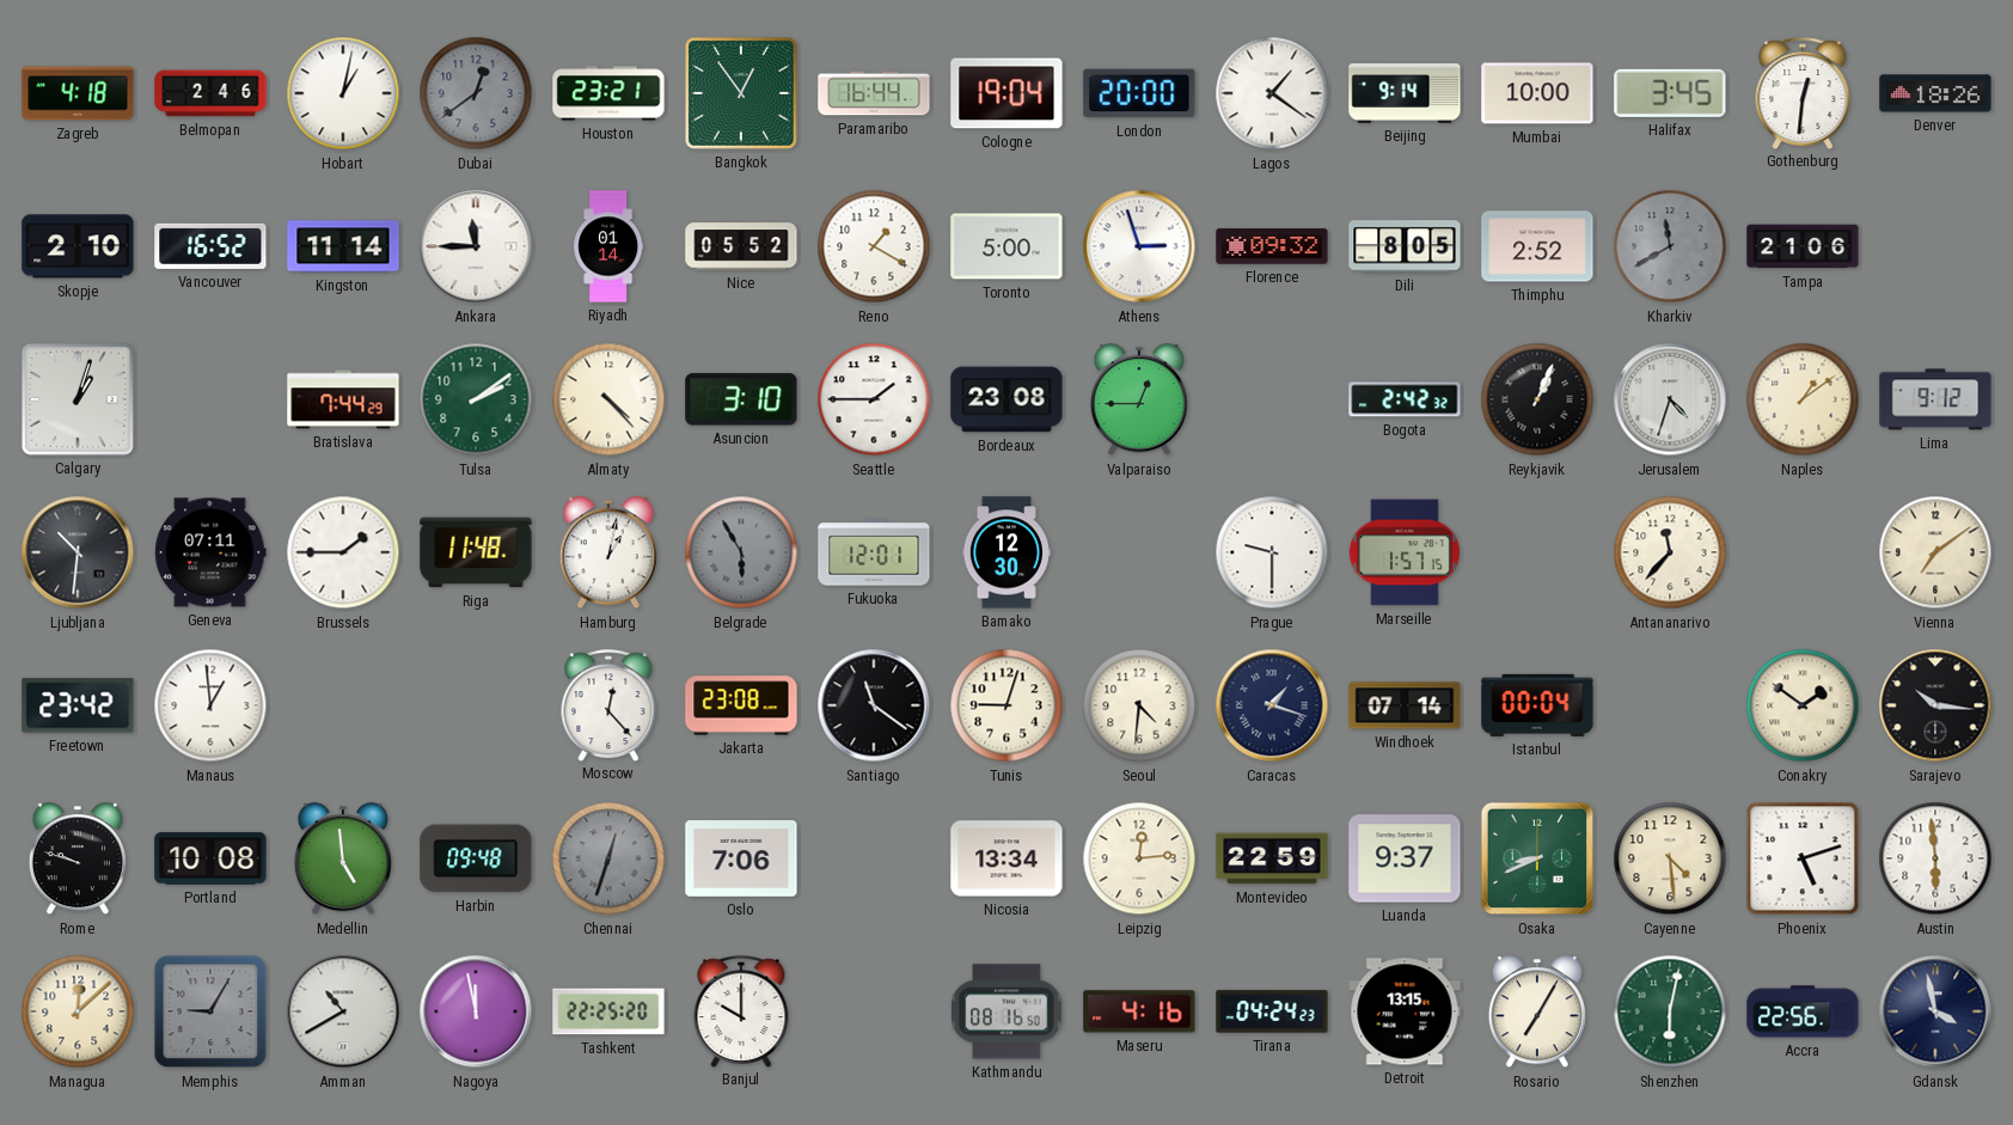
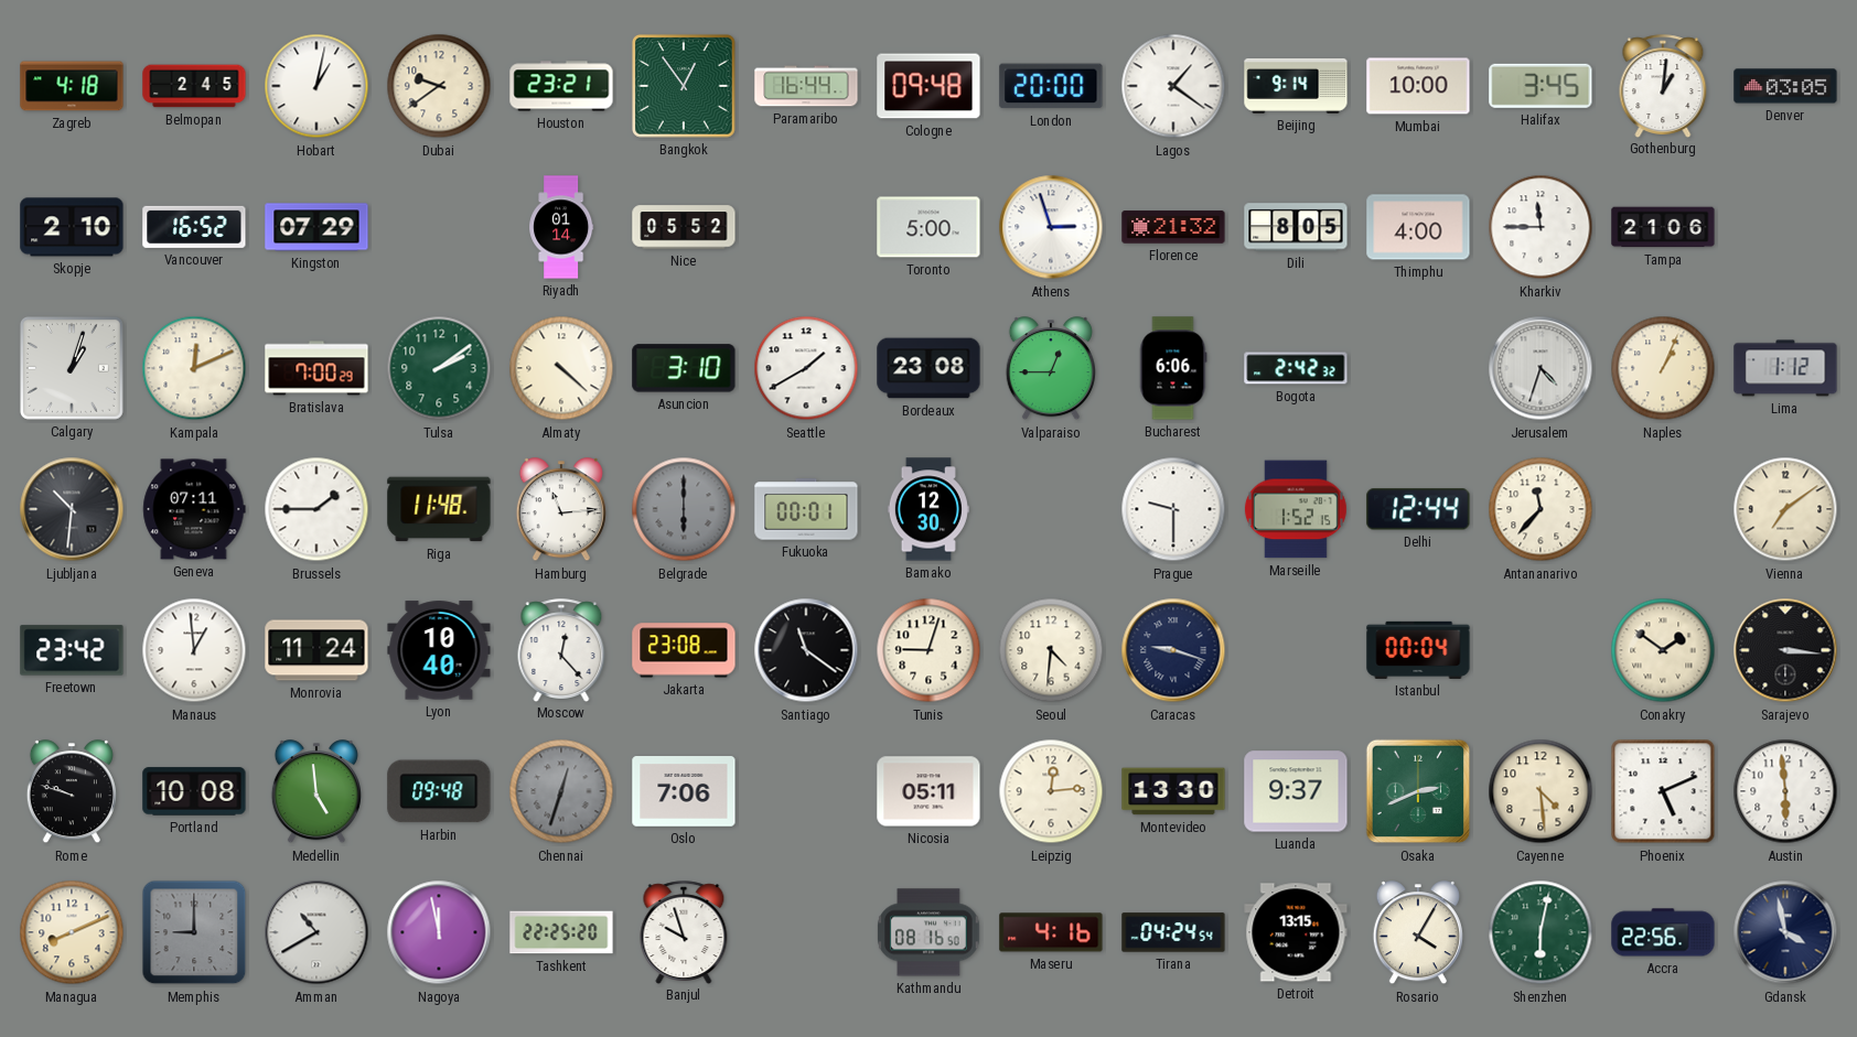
Belmopan: 2:46 -> 2:45
Dubai: 12:39 -> 9:39
Dubai dial: grey -> cream
Cologne: 19:04 -> 09:48
Gothenburg: 12:31 -> 1:01
Denver: 18:26 -> 03:05
Kingston: 11:14 -> 07:29
Ankara: 11:45 -> none
Reno: 1:20 -> none
Florence: 09:32 -> 21:32
Thimphu: 2:52 -> 4:00
Kharkiv: 11:40 -> 11:45
Kharkiv dial: grey -> white
Kampala: none -> 12:11
Bratislava: 7:44 -> 7:00
Almaty: 4:23 -> 4:22
Seattle: 1:45 -> 1:40
Bucharest: none -> 6:06
Reykjavik: 1:04 -> none
Naples: 1:09 -> 1:04
Lima: 9:12 -> 1:12
Hamburg: 1:02 -> 11:14
Belgrade: 5:55 -> 6:00
Fukuoka: 12:01 -> 00:01
Marseille: 1:57 -> 1:52
Delhi: none -> 12:44
Monrovia: none -> 11:24
Lyon: none -> 10:40
Caracas: 1:18 -> 9:18
Windhoek: 07:14 -> none
Sarajevo: 10:16 -> 3:16
Nicosia: 13:34 -> 05:11
Montevideo: 22:59 -> 13:30
Osaka: 8:41 -> 2:41
Phoenix: 5:12 -> 5:11
Managua: 12:08 -> 8:11
Memphis: 9:05 -> 9:00
Banjul: 10:00 -> 9:57
Tirana: 04:24:23 -> 04:24:54
Rosario: 7:05 -> 4:05
